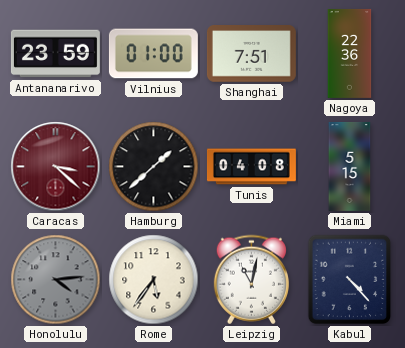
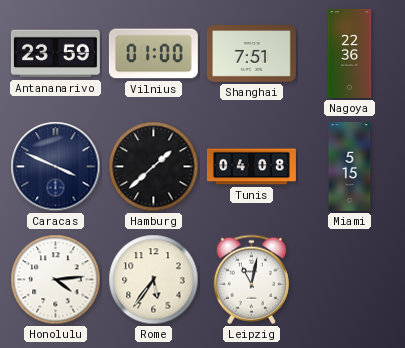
Caracas: 3:22 -> 3:49
Caracas dial: burgundy -> navy
Honolulu dial: grey -> white
Kabul: 4:23 -> none
